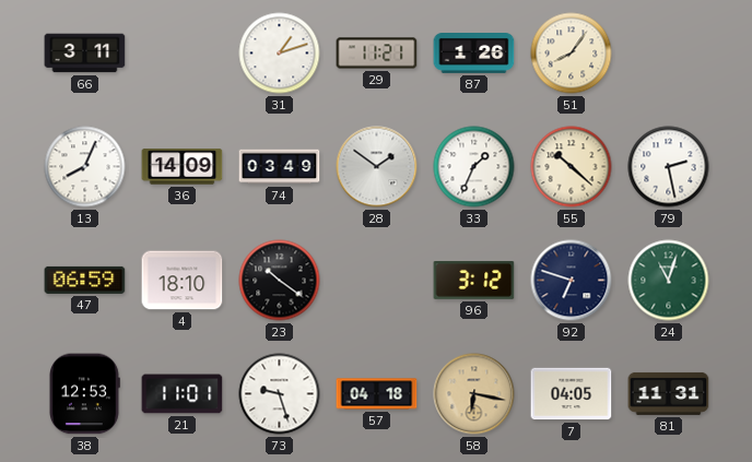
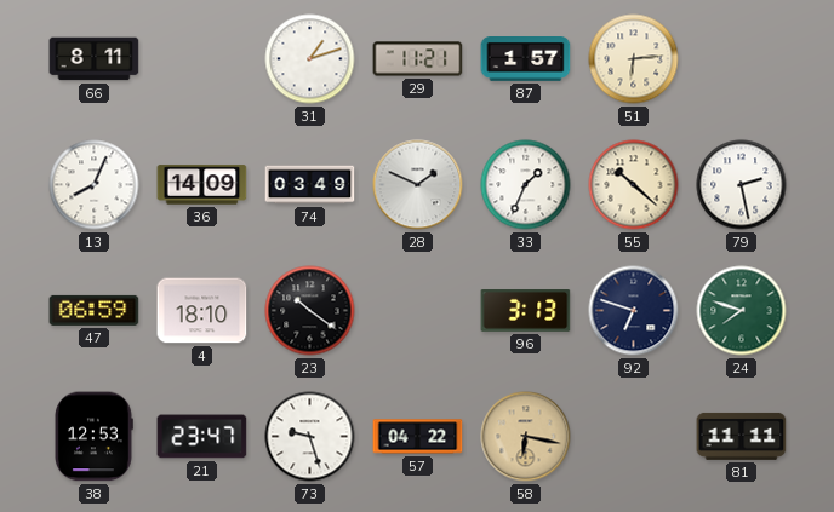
66: 3:11 -> 8:11
87: 1:26 -> 1:57
51: 8:06 -> 6:14
28: 1:51 -> 1:49
96: 3:12 -> 3:13
24: 11:03 -> 7:48
21: 11:01 -> 23:47
57: 04:18 -> 04:22
7: 04:05 -> none
81: 11:31 -> 11:11
